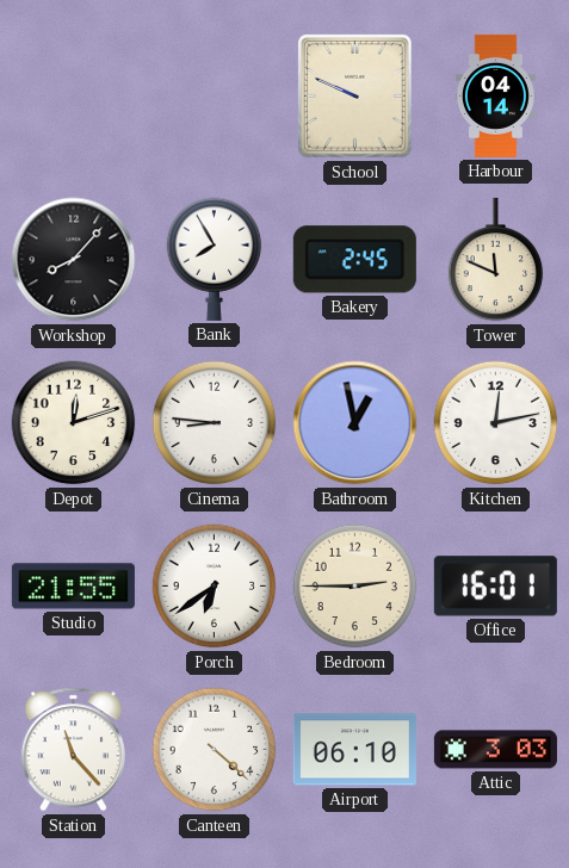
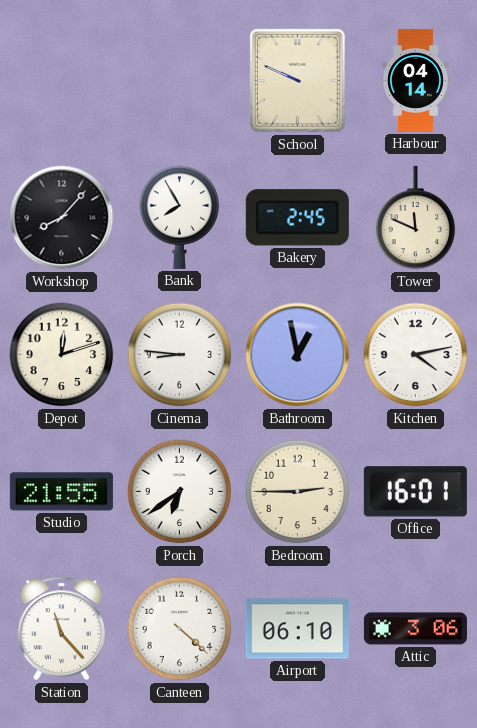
Kitchen: 12:13 -> 4:13
Attic: 3:03 -> 3:06
